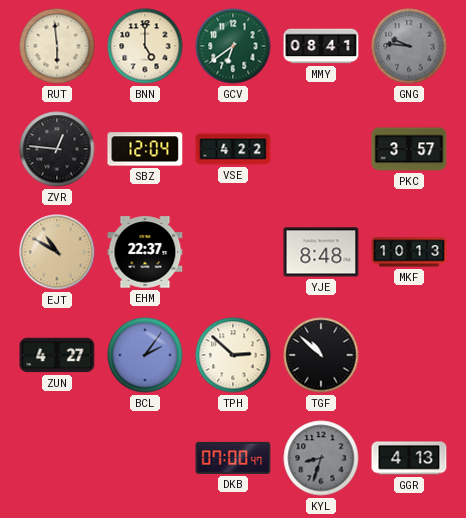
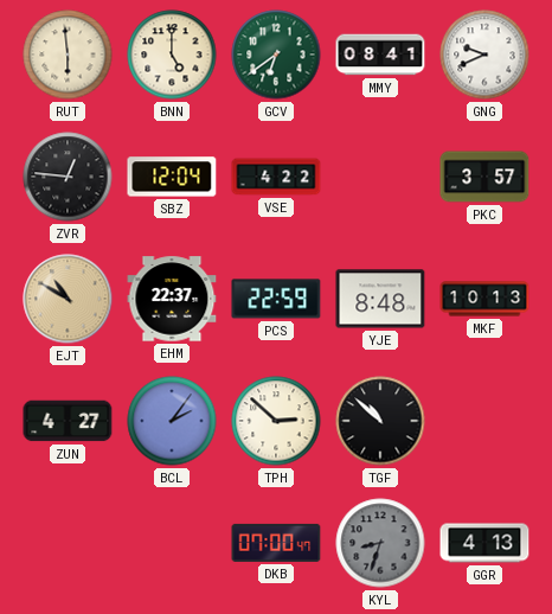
GNG: 9:46 -> 9:41
GNG dial: grey -> white
PCS: none -> 22:59
